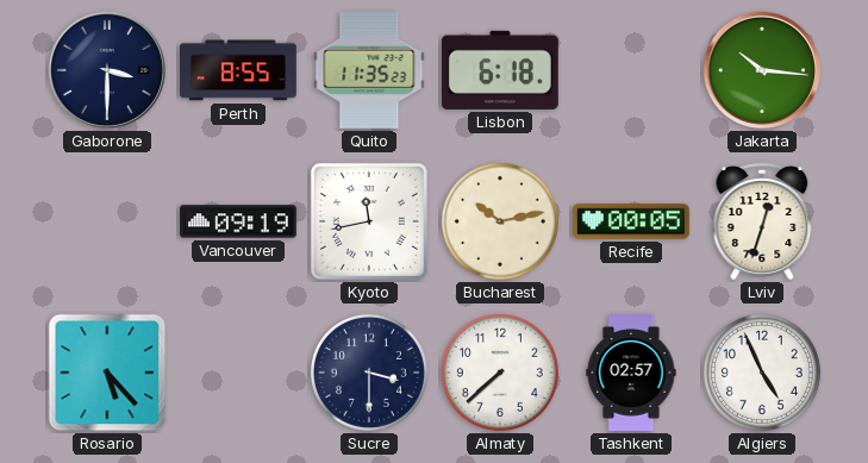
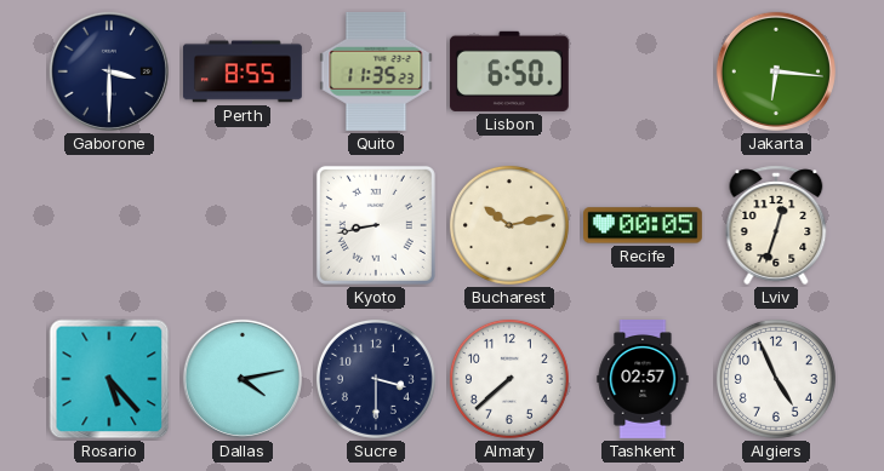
Lisbon: 6:18 -> 6:50
Jakarta: 10:16 -> 6:16
Vancouver: 09:19 -> none
Kyoto: 11:43 -> 8:43
Dallas: none -> 4:13
